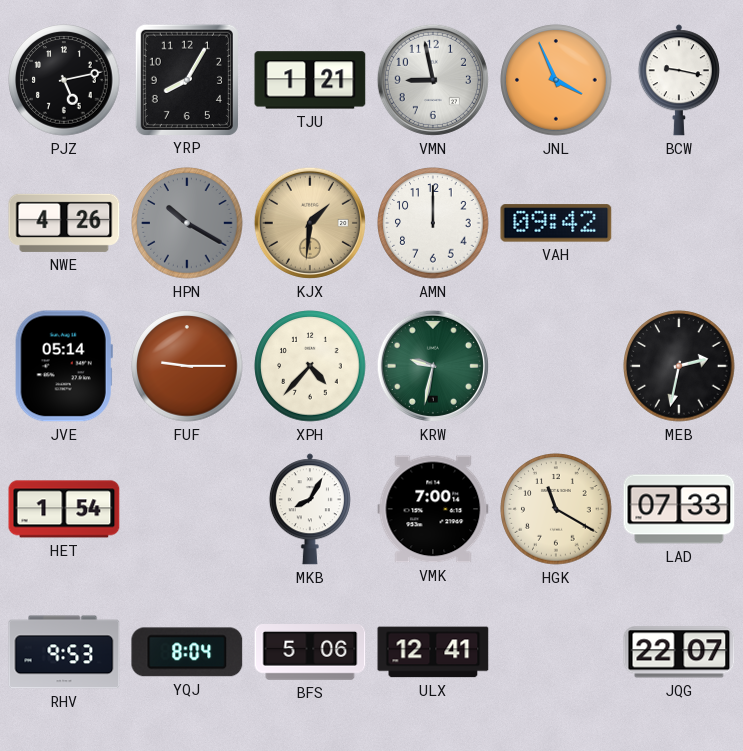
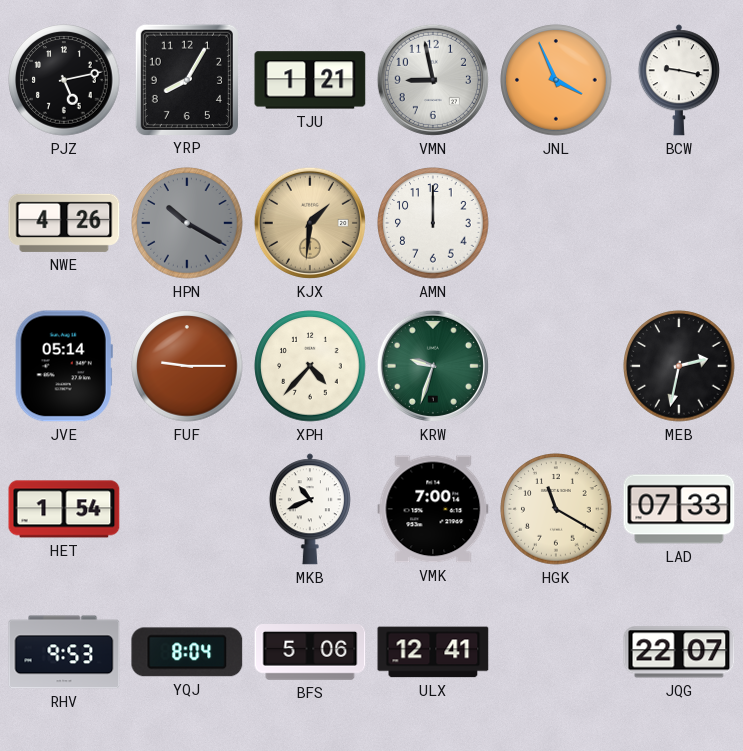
VAH: 09:42 -> none
KRW: 9:32 -> 9:33
MKB: 8:05 -> 10:41
